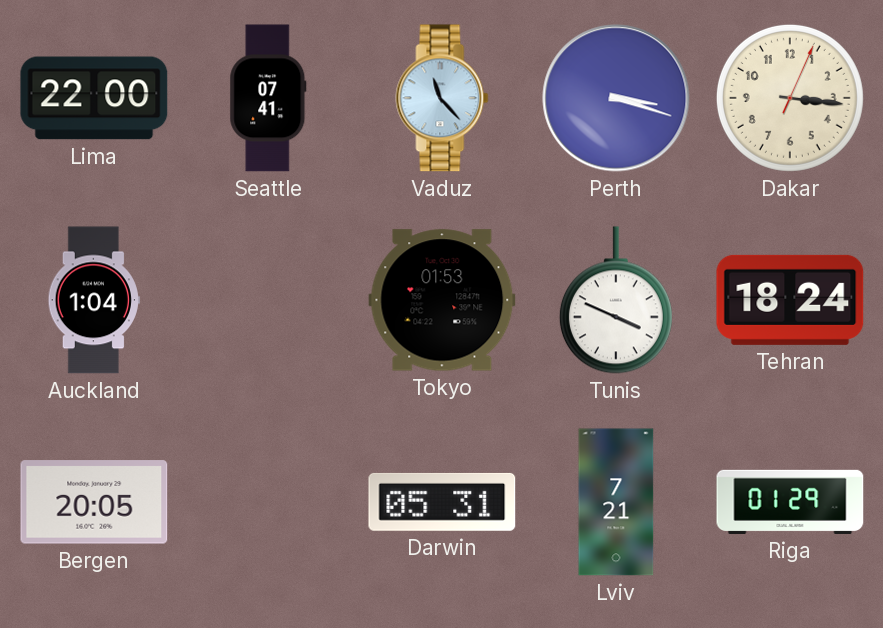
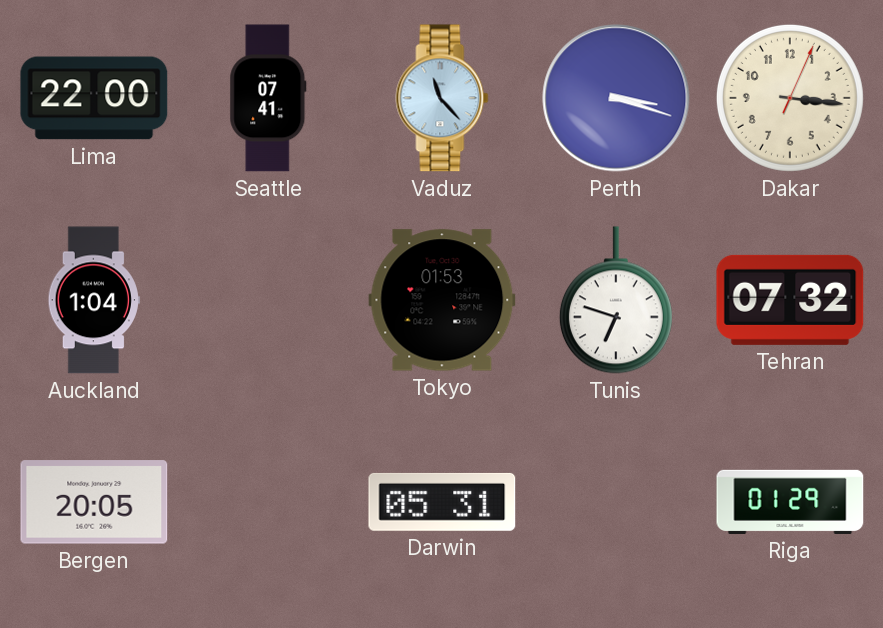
Tunis: 3:49 -> 6:48
Tehran: 18:24 -> 07:32
Lviv: 7:21 -> none
